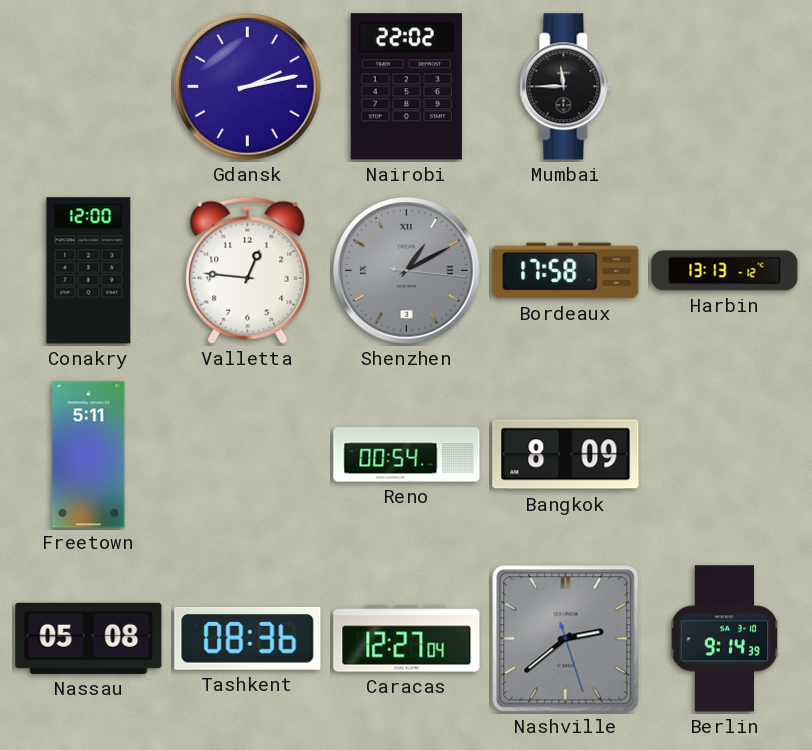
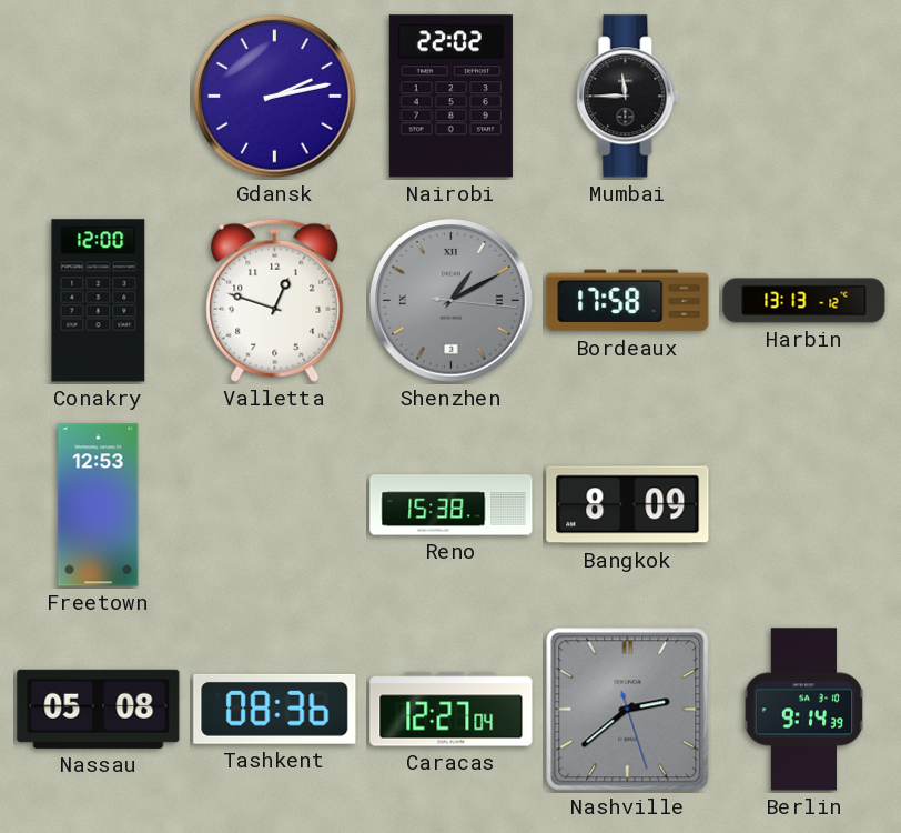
Valletta: 12:46 -> 12:48
Freetown: 5:11 -> 12:53
Reno: 00:54 -> 15:38
